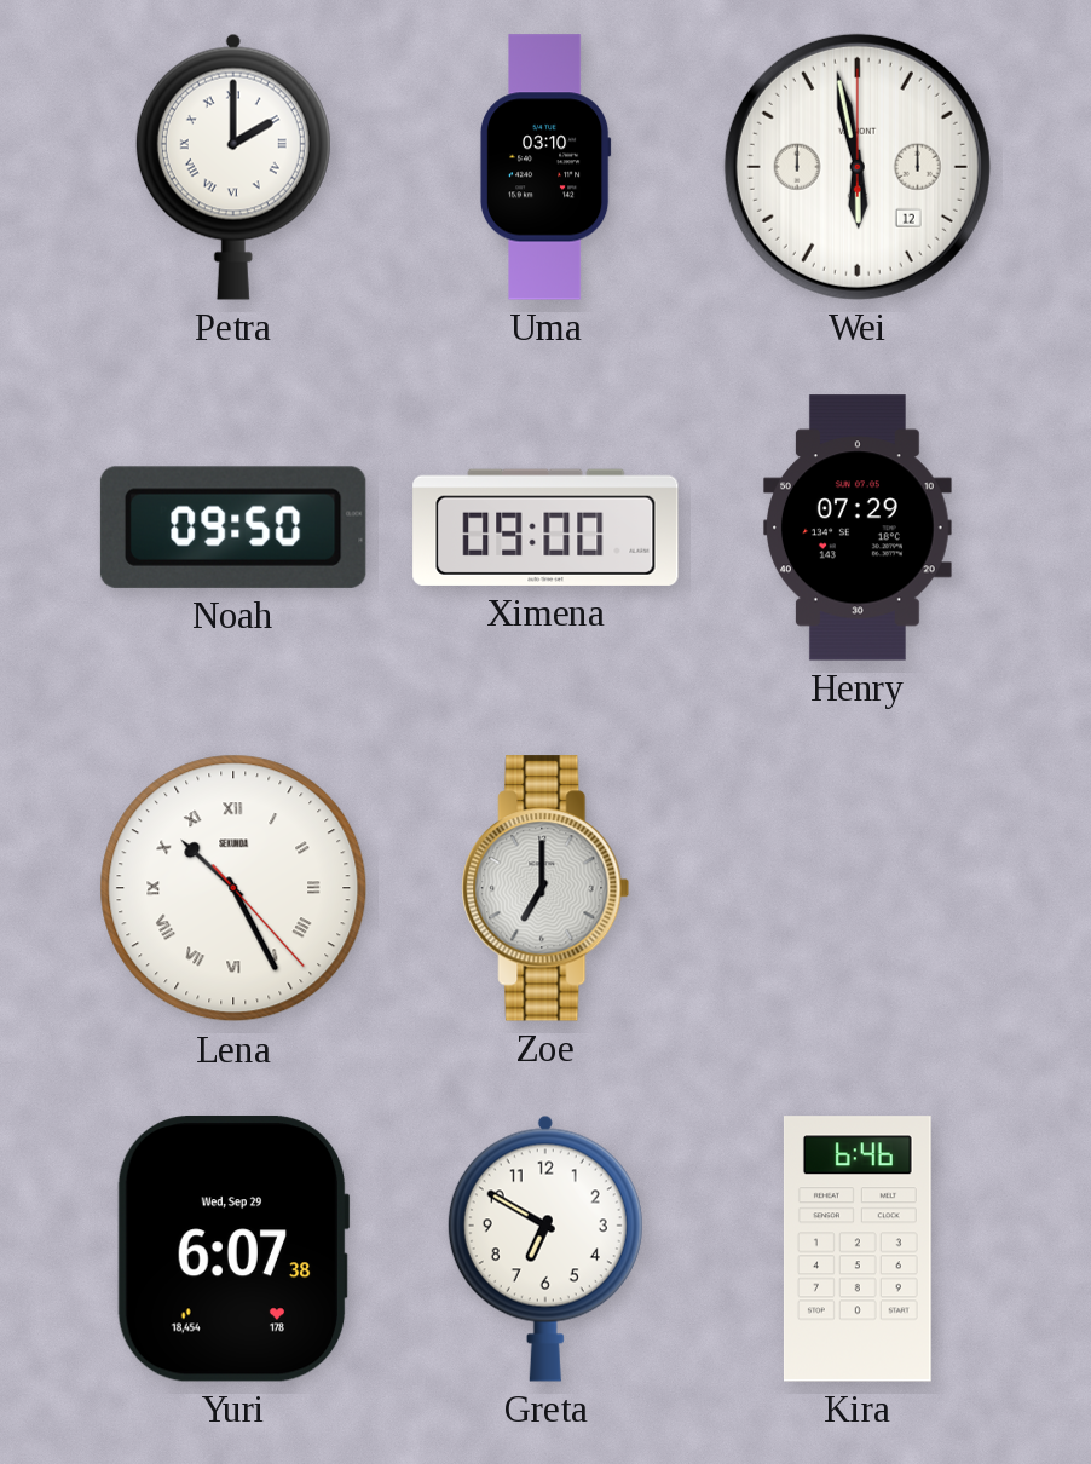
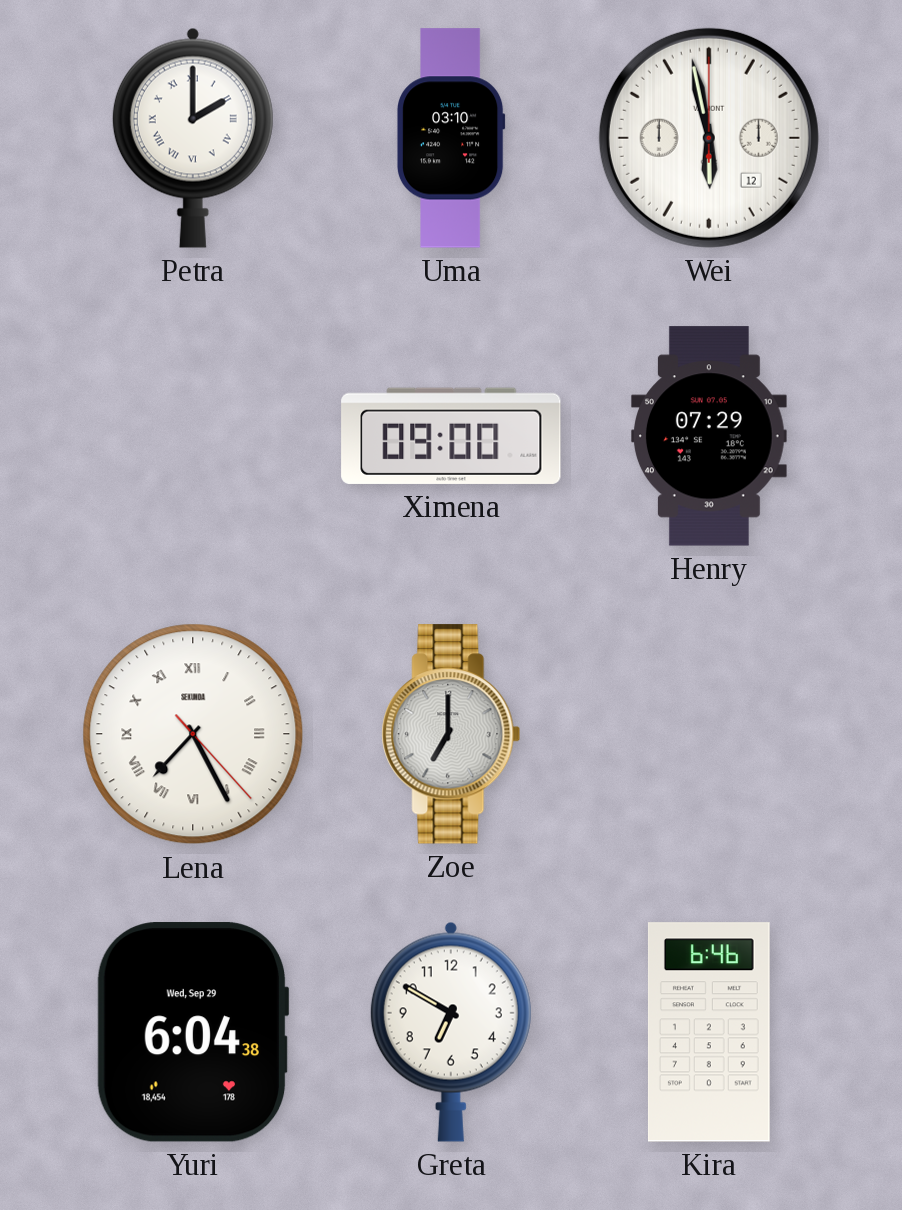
Noah: 09:50 -> none
Lena: 10:25 -> 7:25
Yuri: 6:07 -> 6:04
